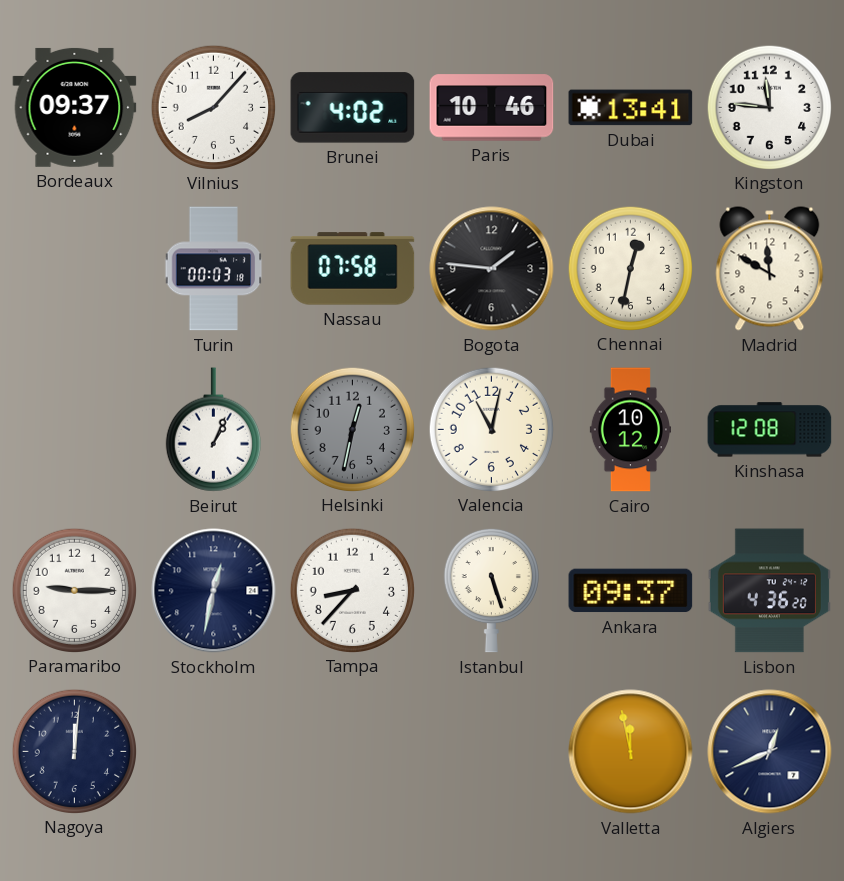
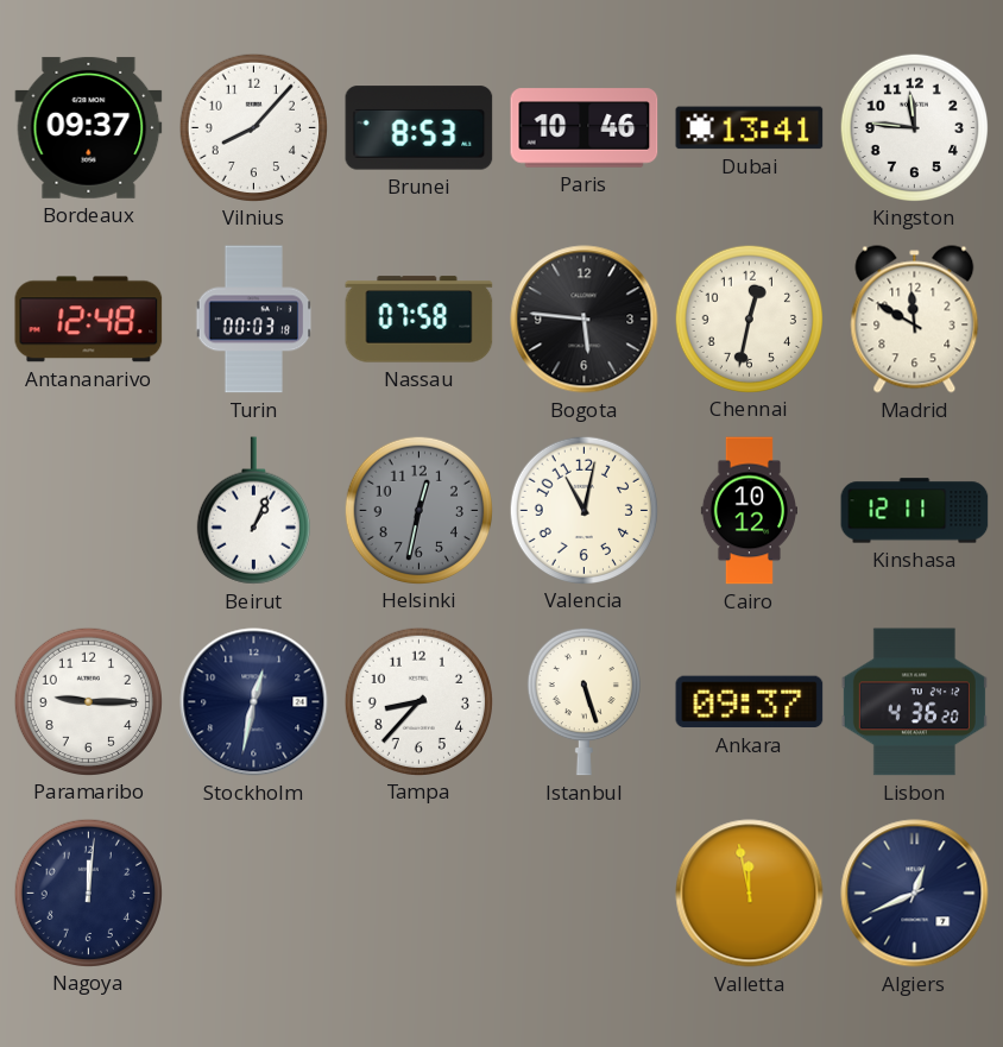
Brunei: 4:02 -> 8:53
Antananarivo: none -> 12:48
Bogota: 1:46 -> 5:46
Kinshasa: 12:08 -> 12:11
